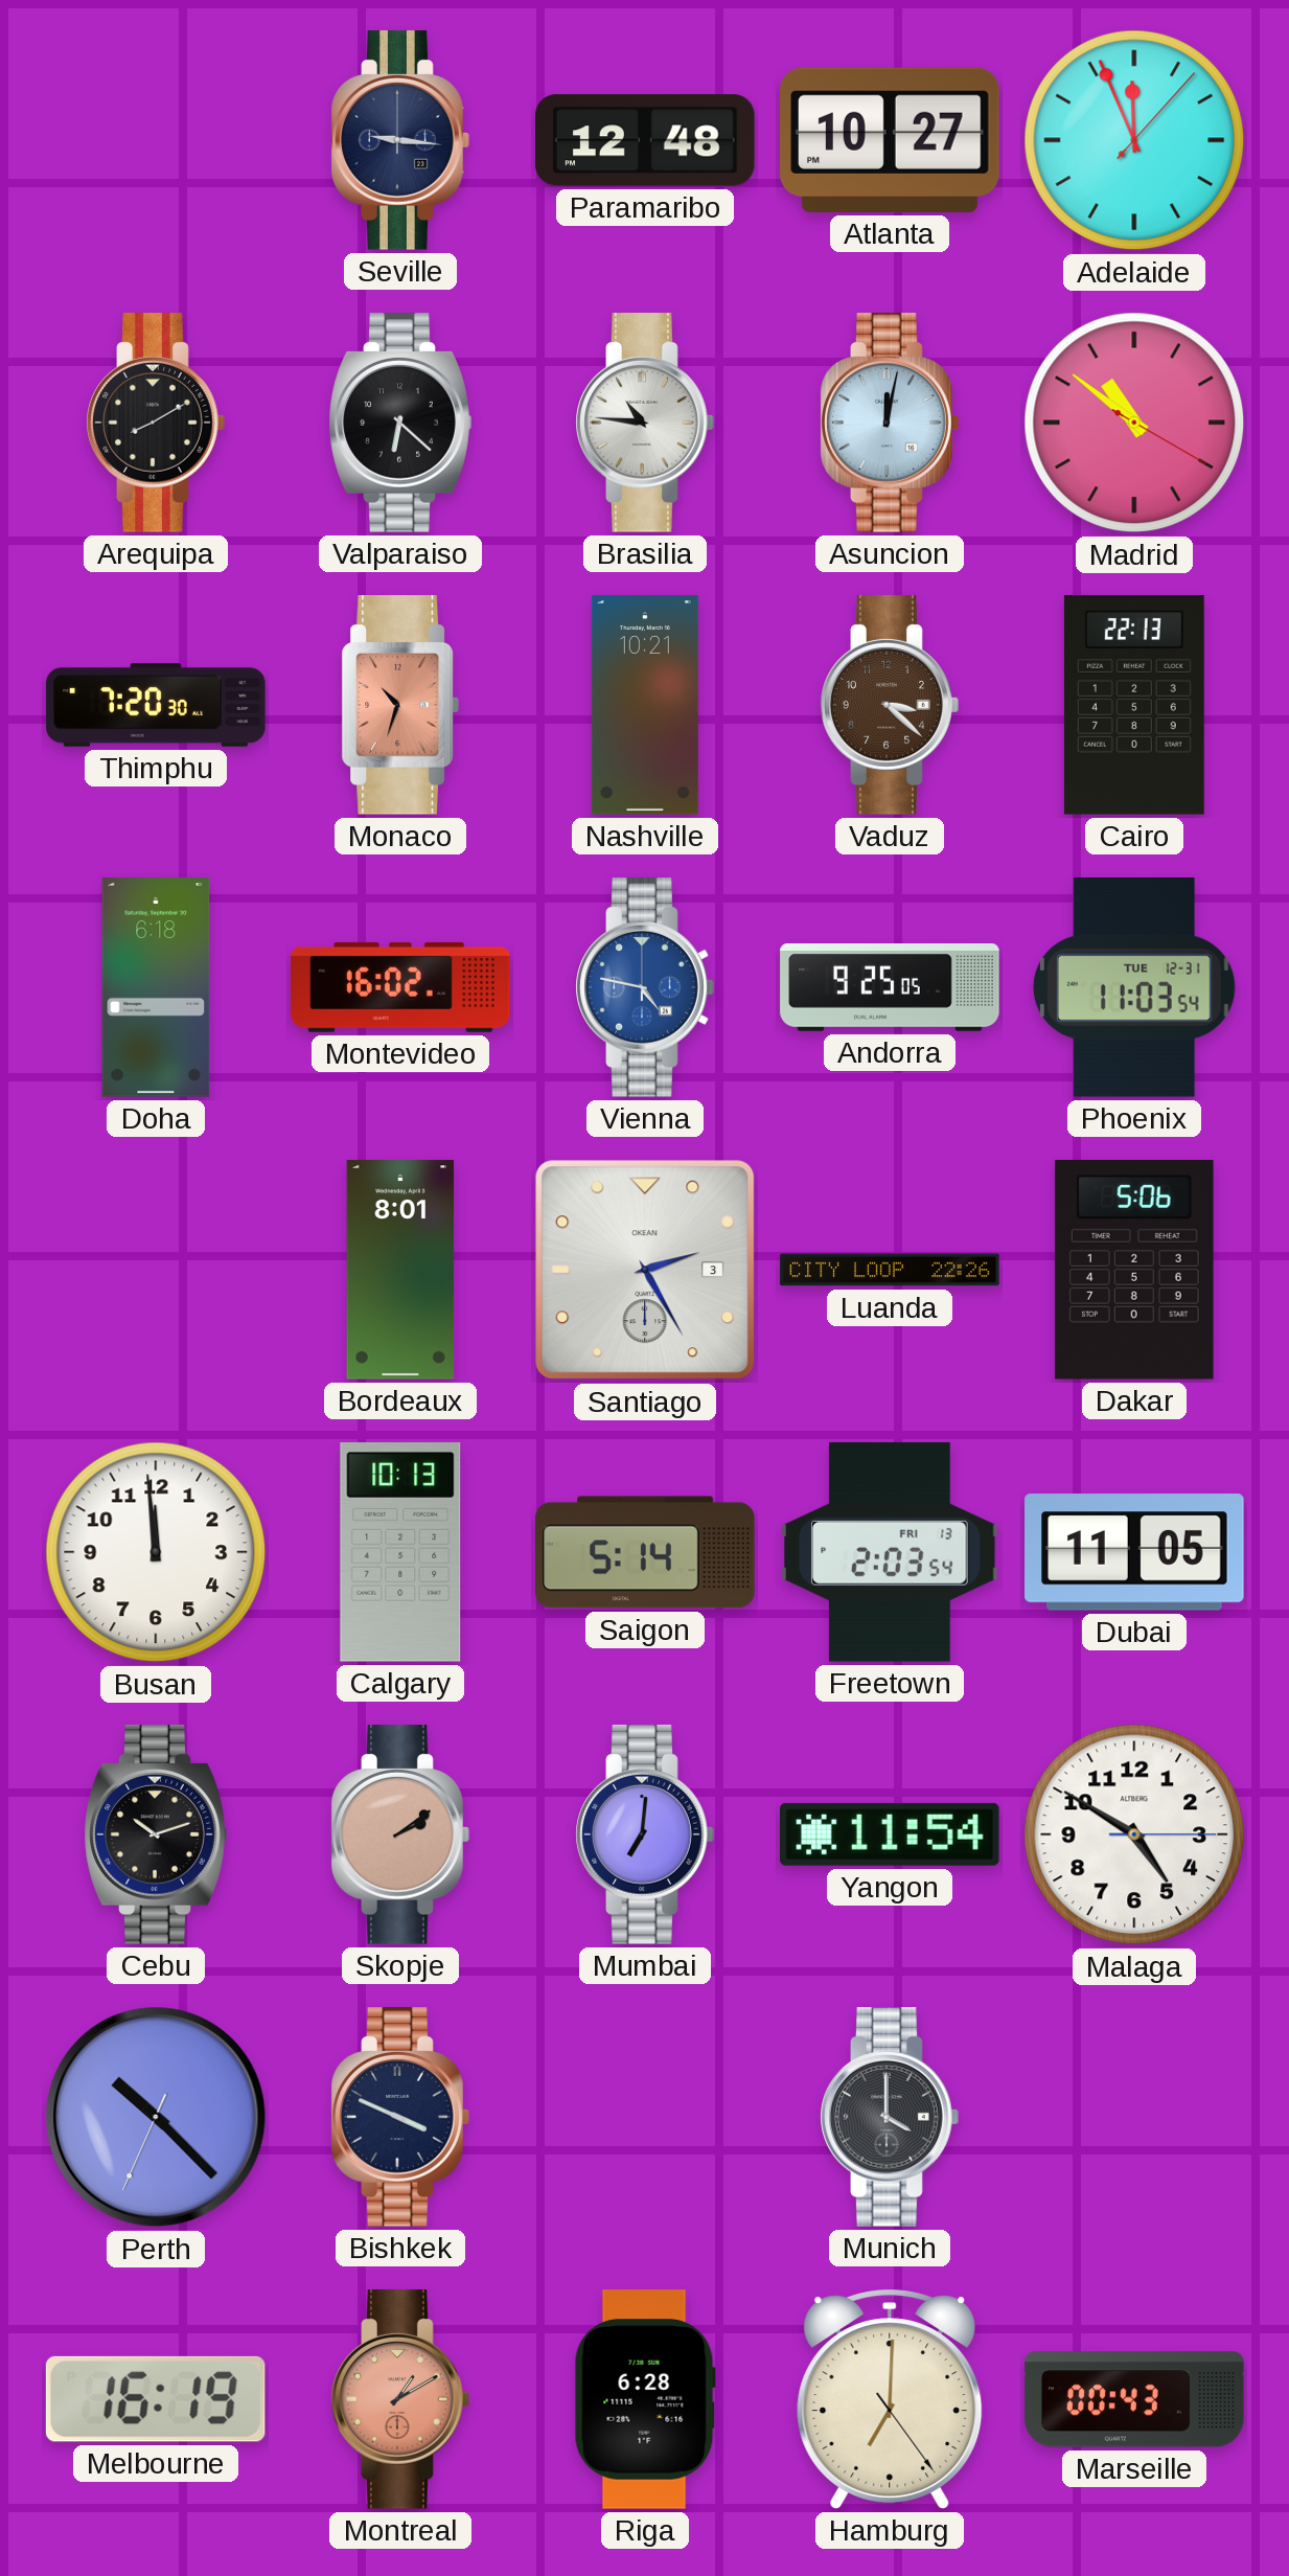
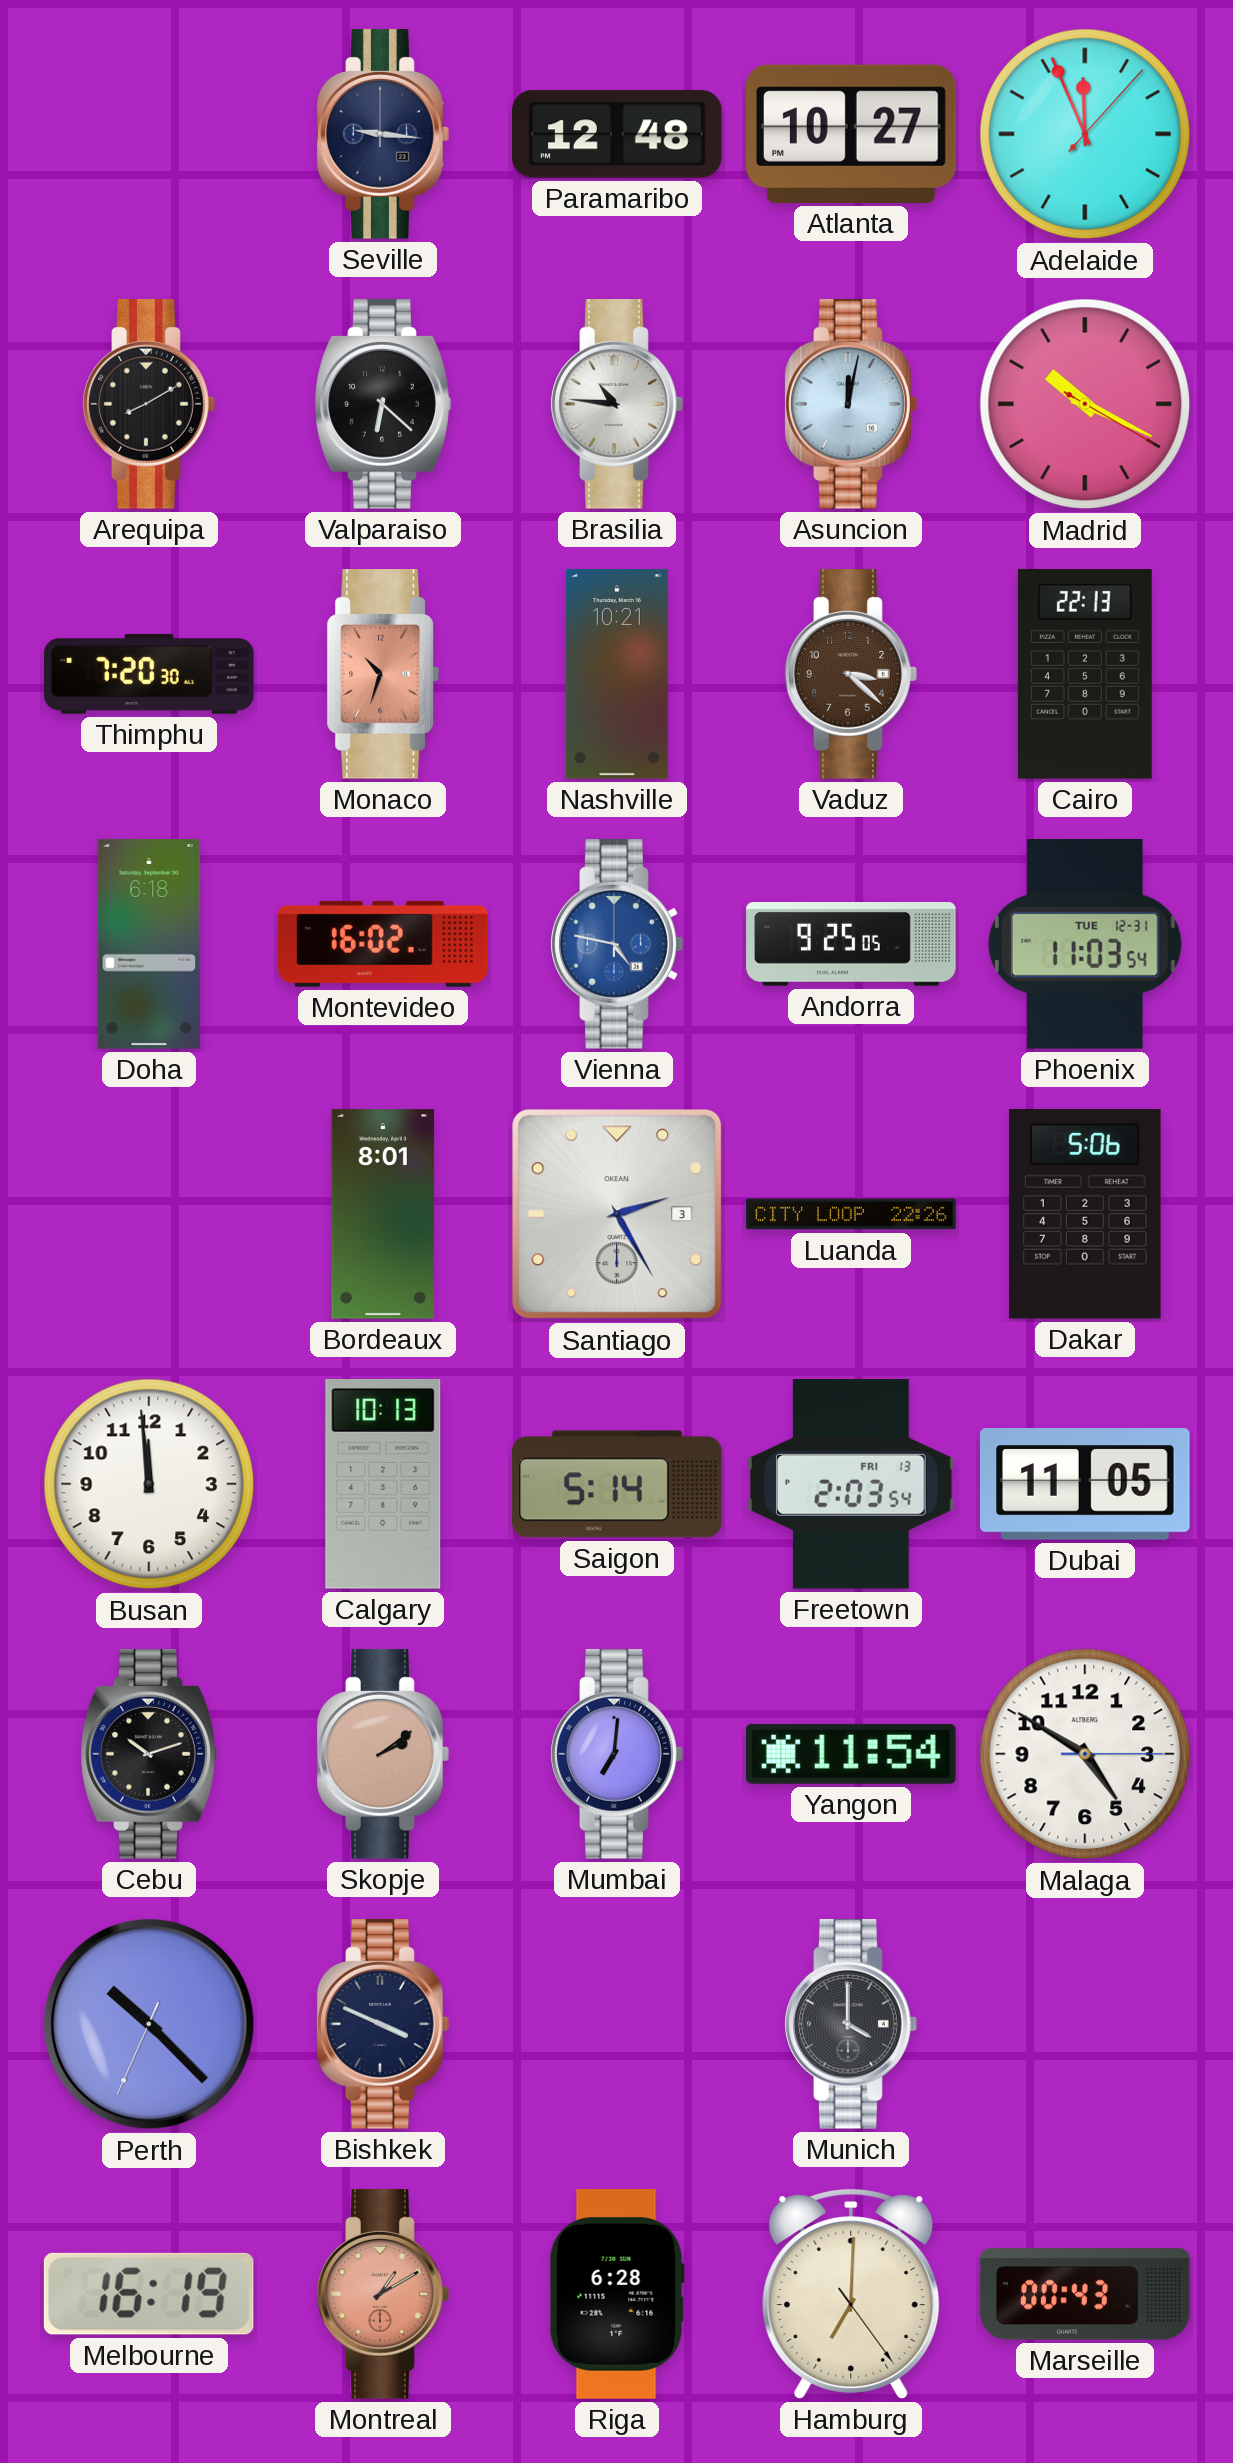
Madrid: 10:51 -> 10:19
